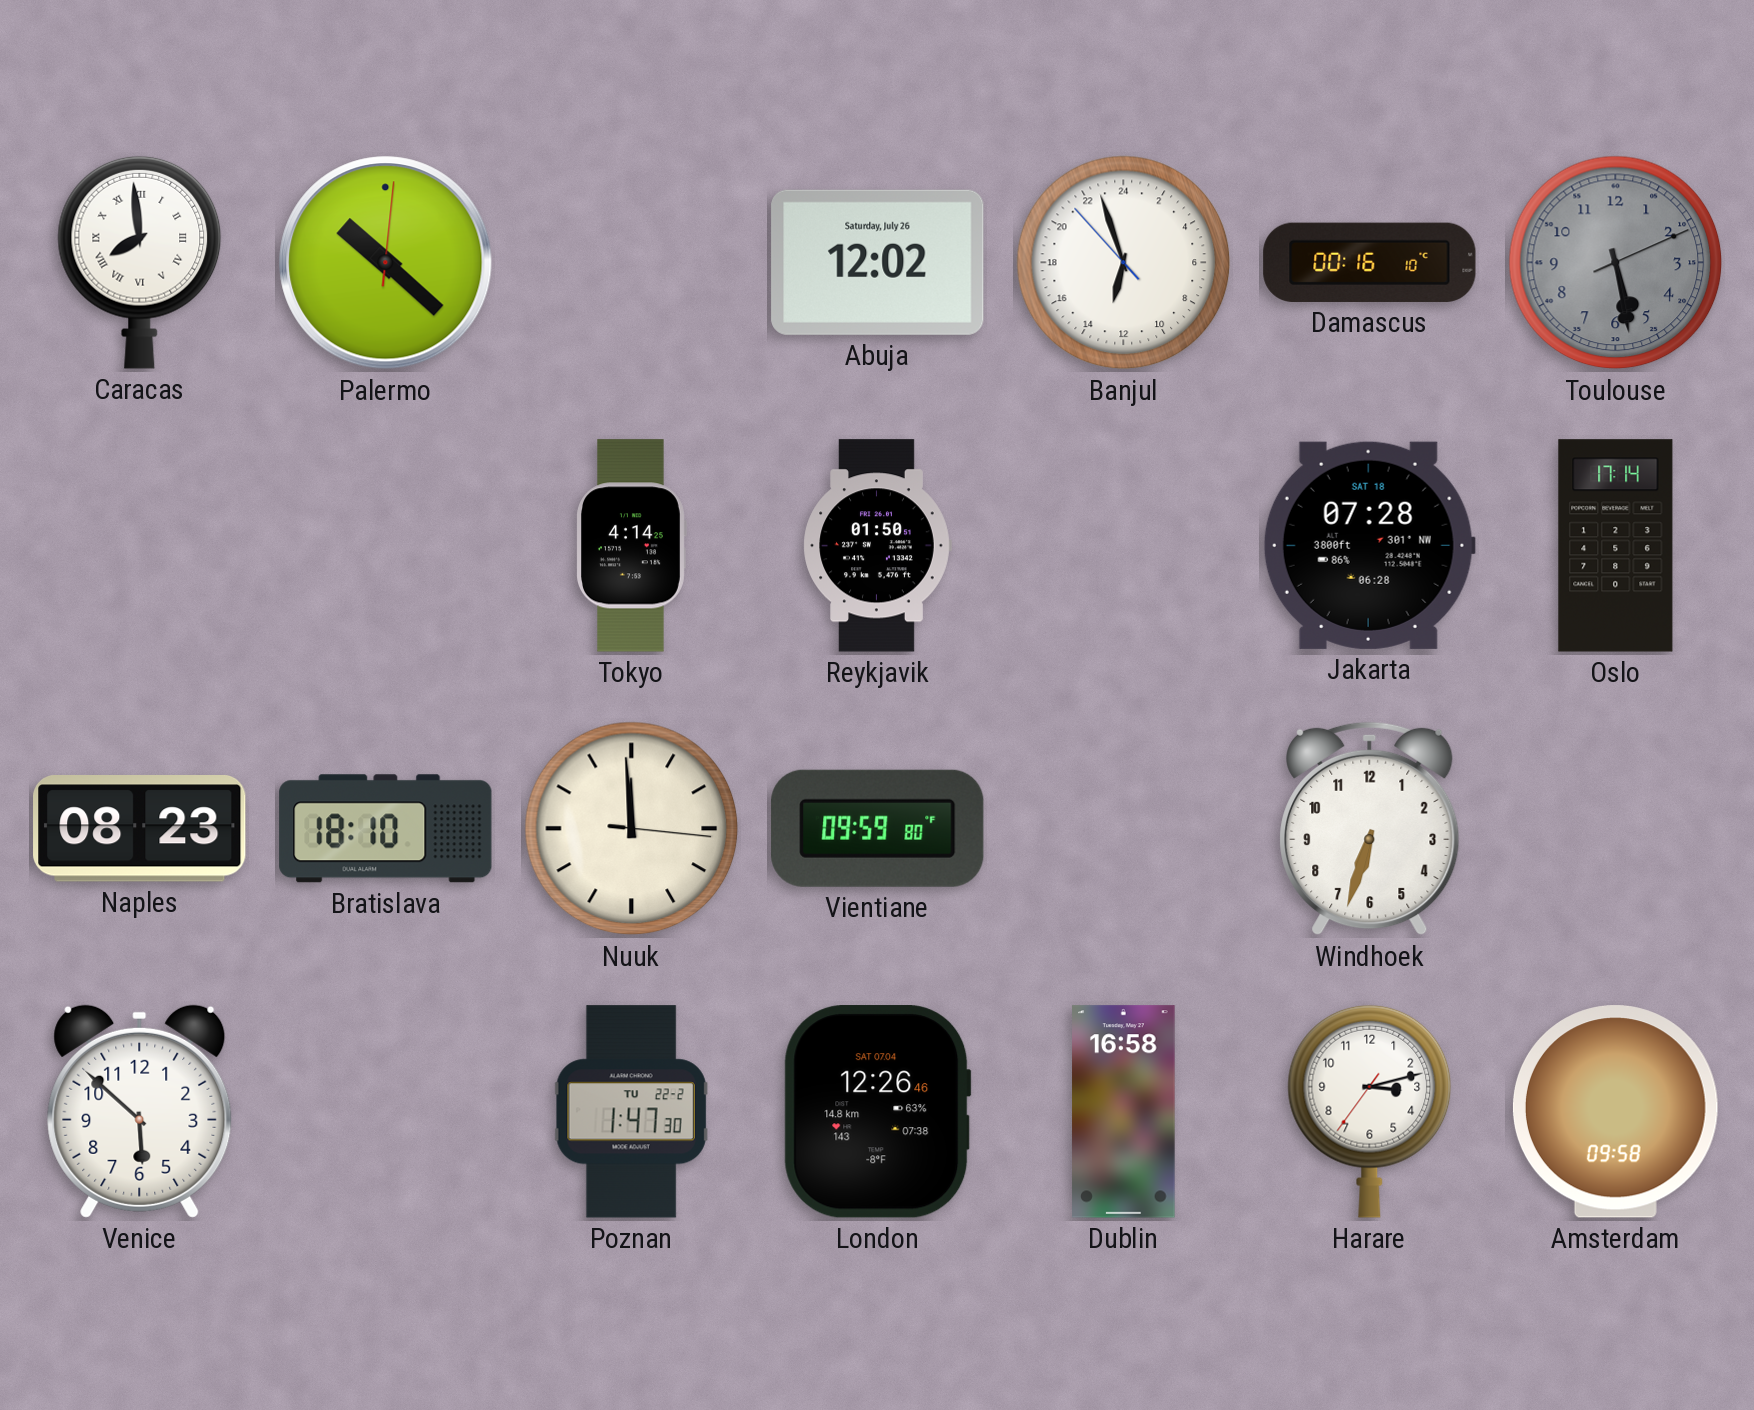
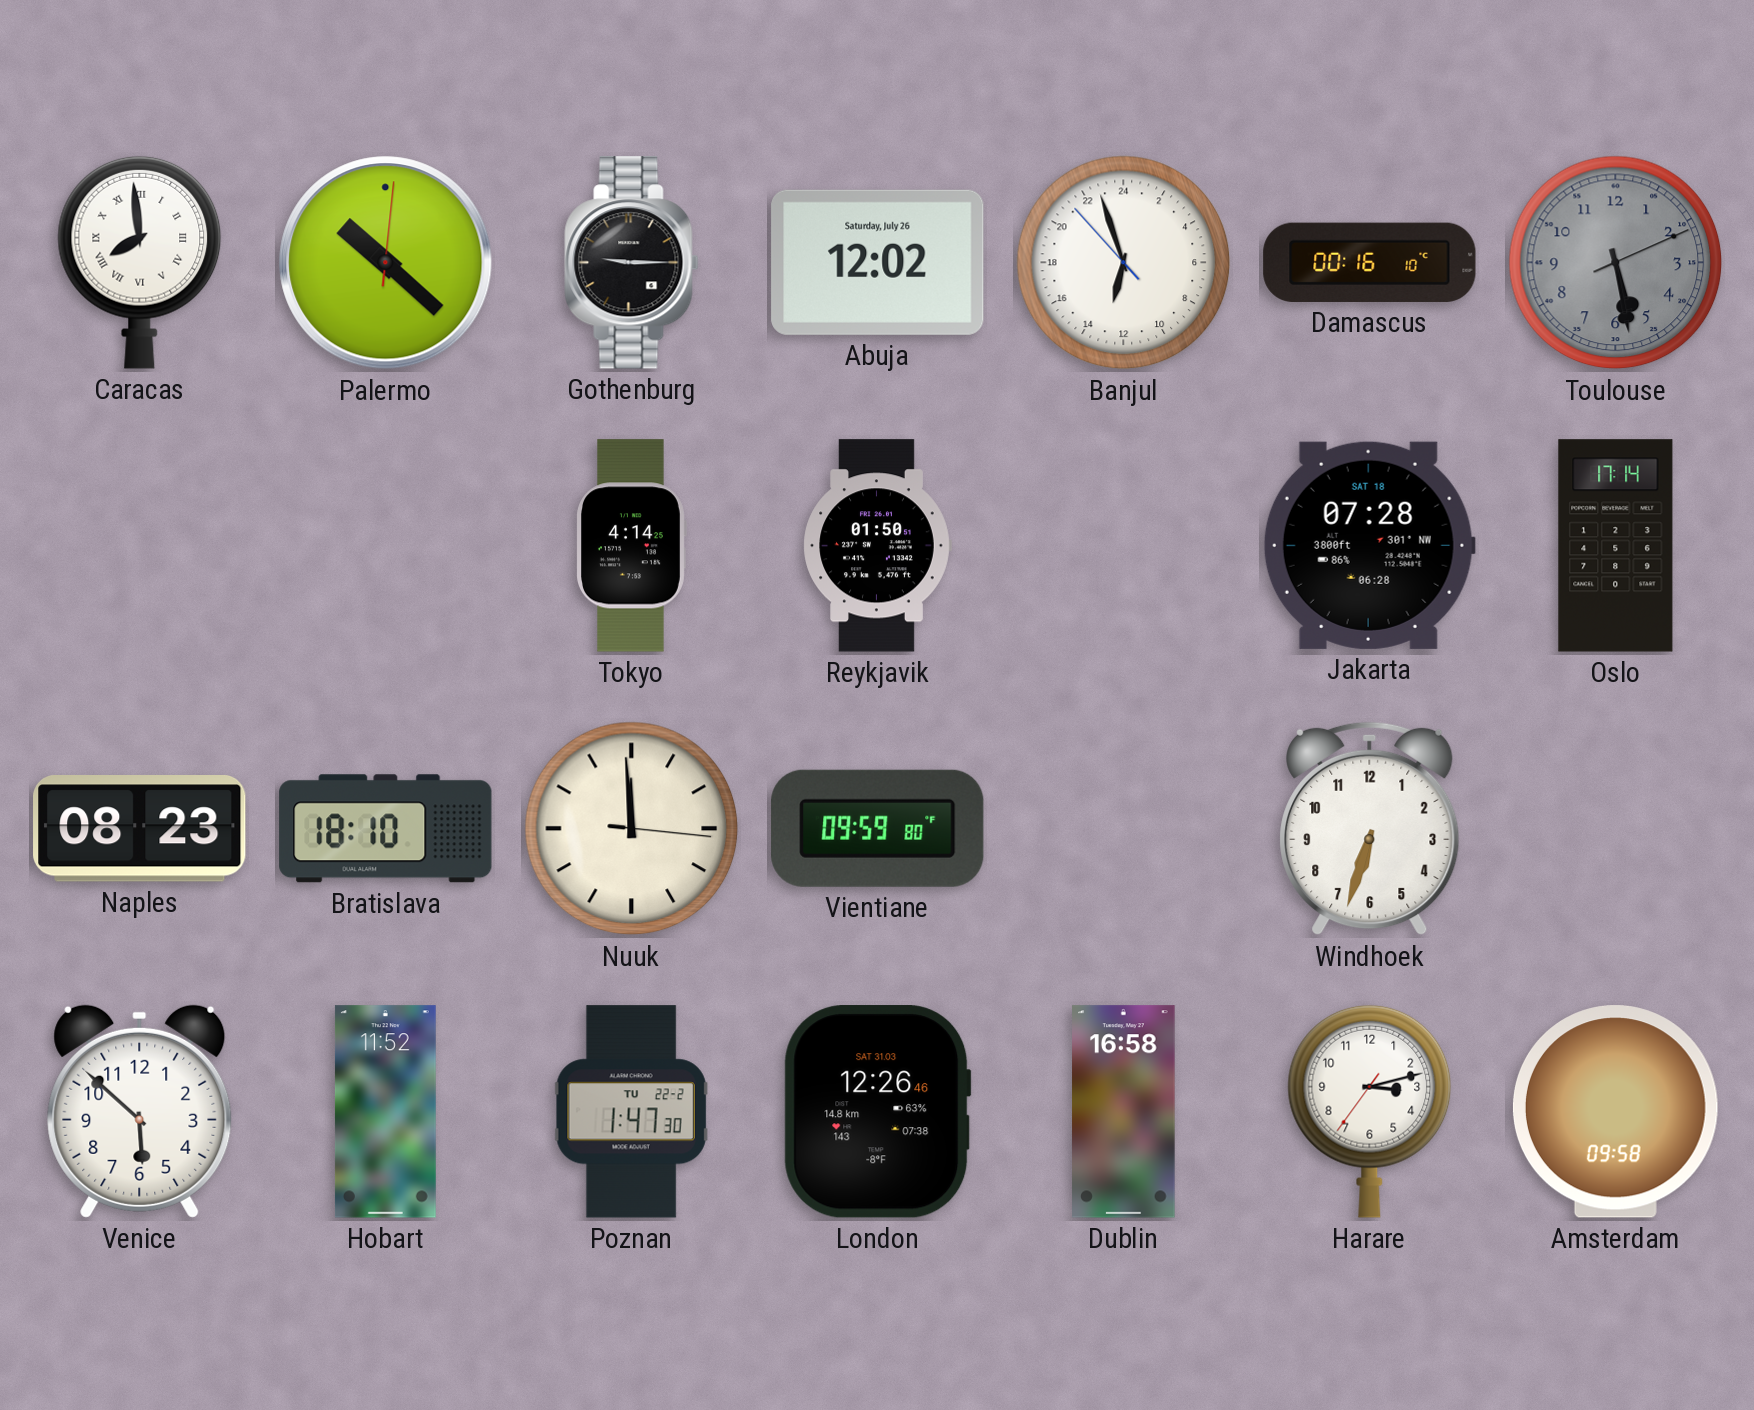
Gothenburg: none -> 9:15
Hobart: none -> 11:52
London date: SAT 07.04 -> SAT 31.03
